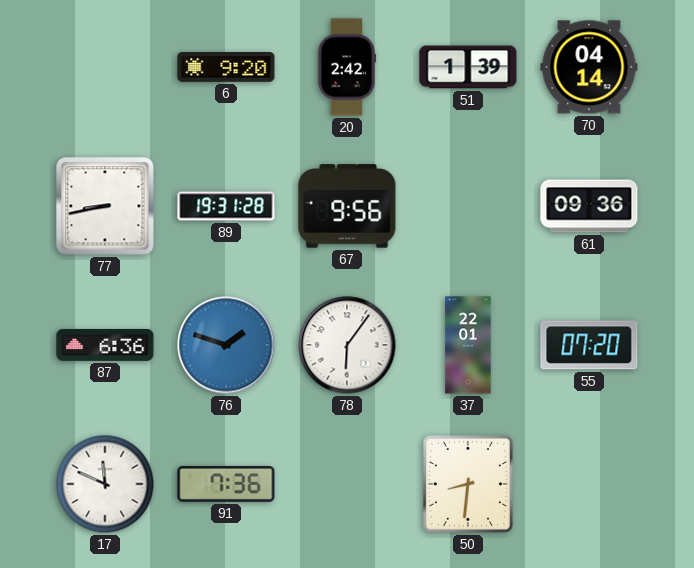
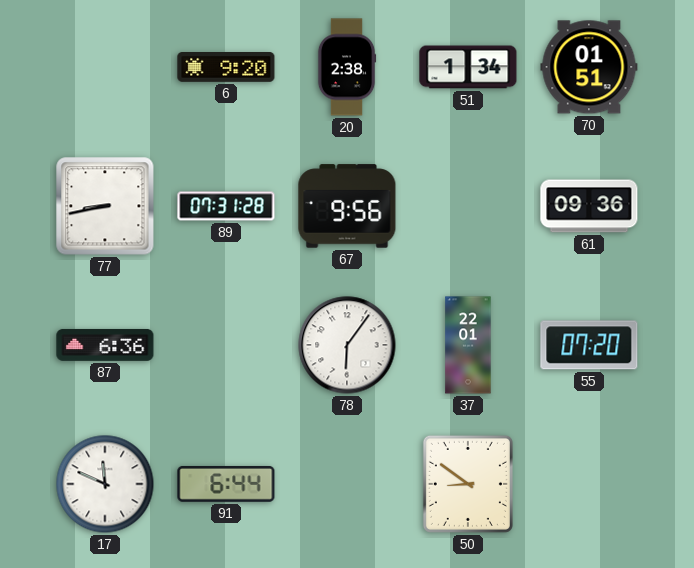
20: 2:42 -> 2:38
51: 1:39 -> 1:34
70: 04:14 -> 01:51
89: 19:31 -> 07:31
76: 1:48 -> none
91: 7:36 -> 6:44
50: 8:31 -> 8:51
